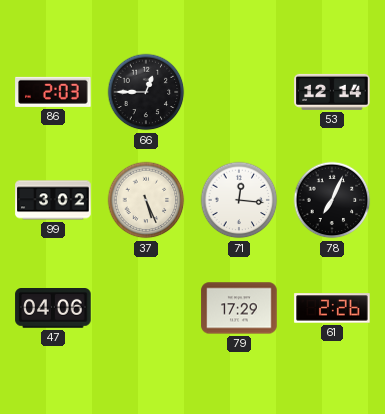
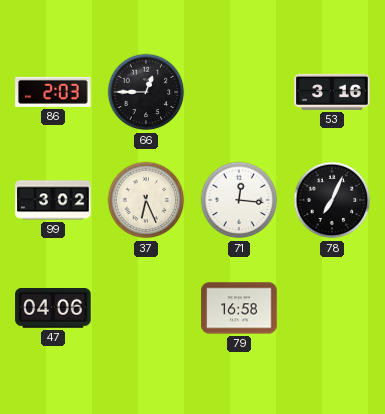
53: 12:14 -> 3:16
37: 5:26 -> 6:26
79: 17:29 -> 16:58
61: 2:26 -> none
